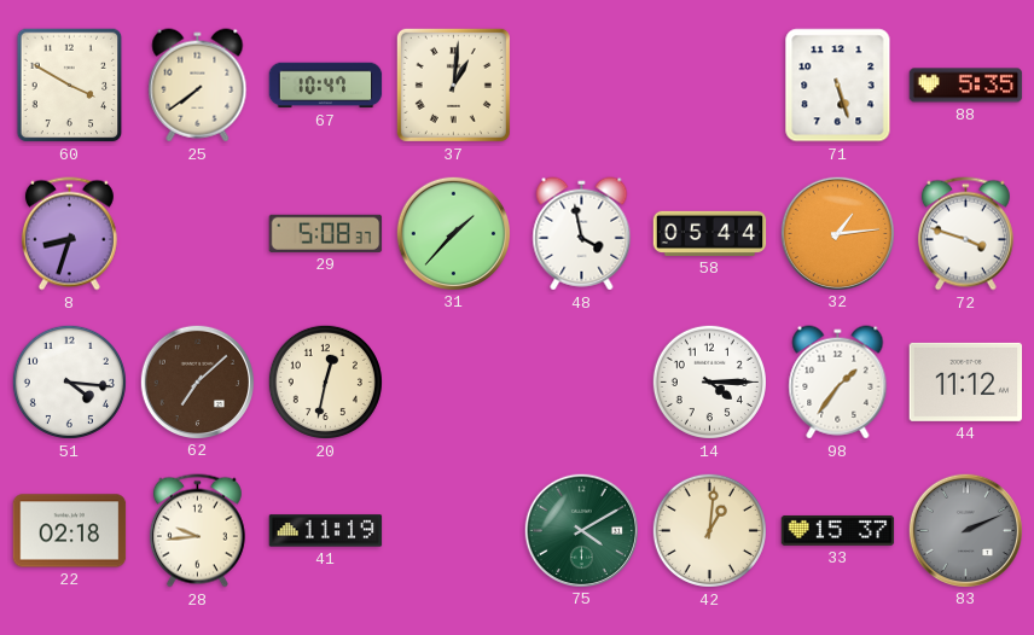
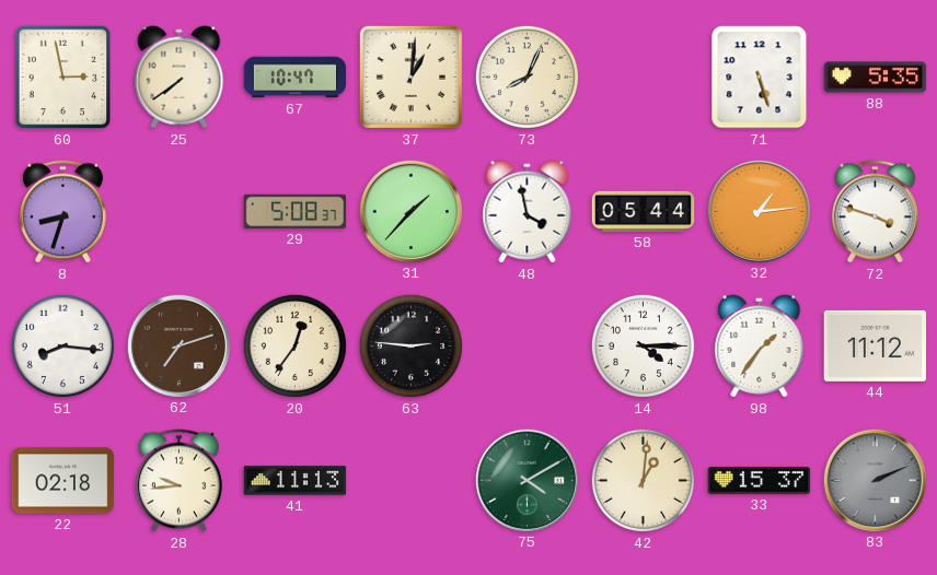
60: 3:50 -> 2:58
73: none -> 8:04
51: 4:16 -> 8:16
62: 7:08 -> 7:12
20: 12:32 -> 12:36
63: none -> 2:46
41: 11:19 -> 11:13
